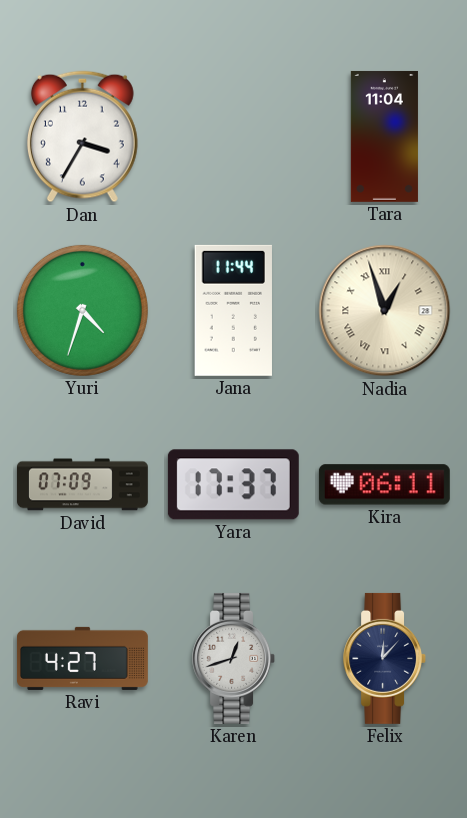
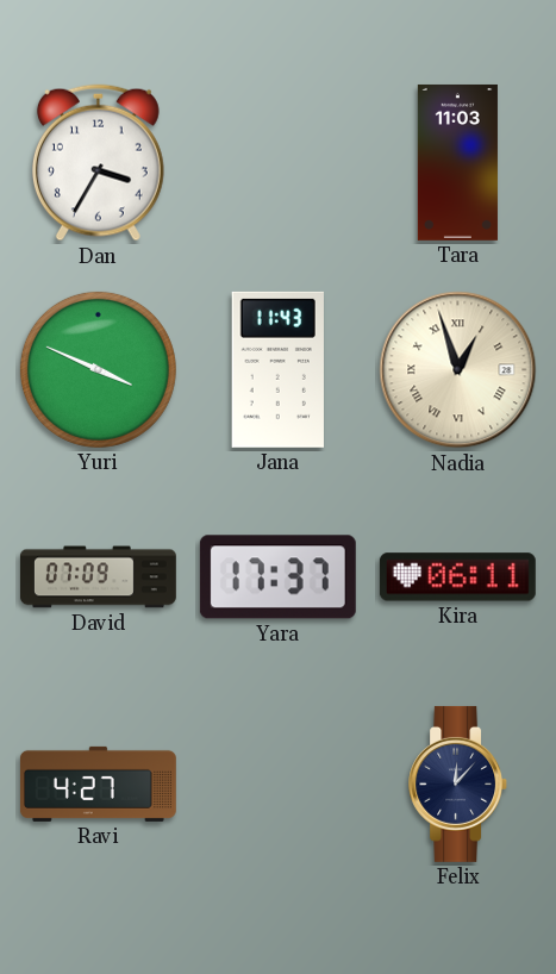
Tara: 11:04 -> 11:03
Yuri: 4:33 -> 3:49
Jana: 11:44 -> 11:43
Karen: 12:42 -> none
